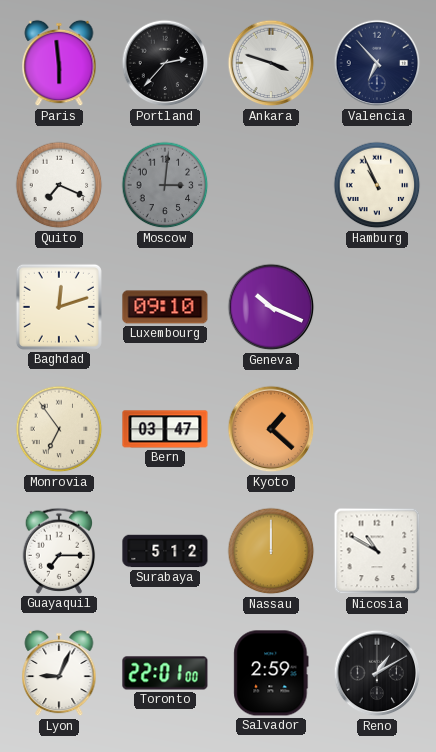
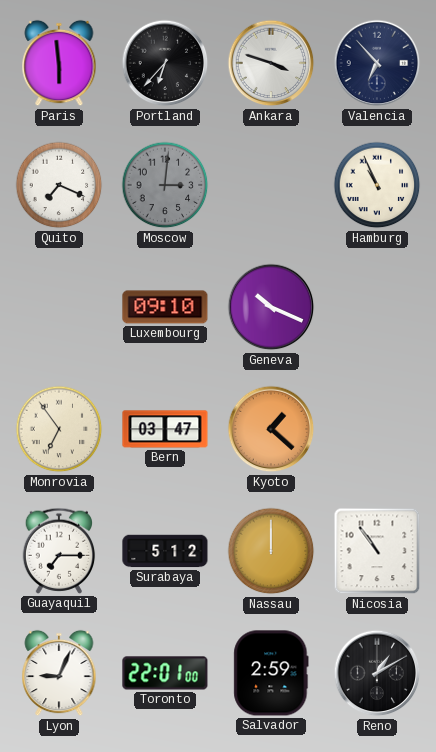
Portland: 2:37 -> 6:37
Baghdad: 12:12 -> none
Nicosia: 10:50 -> 10:54
